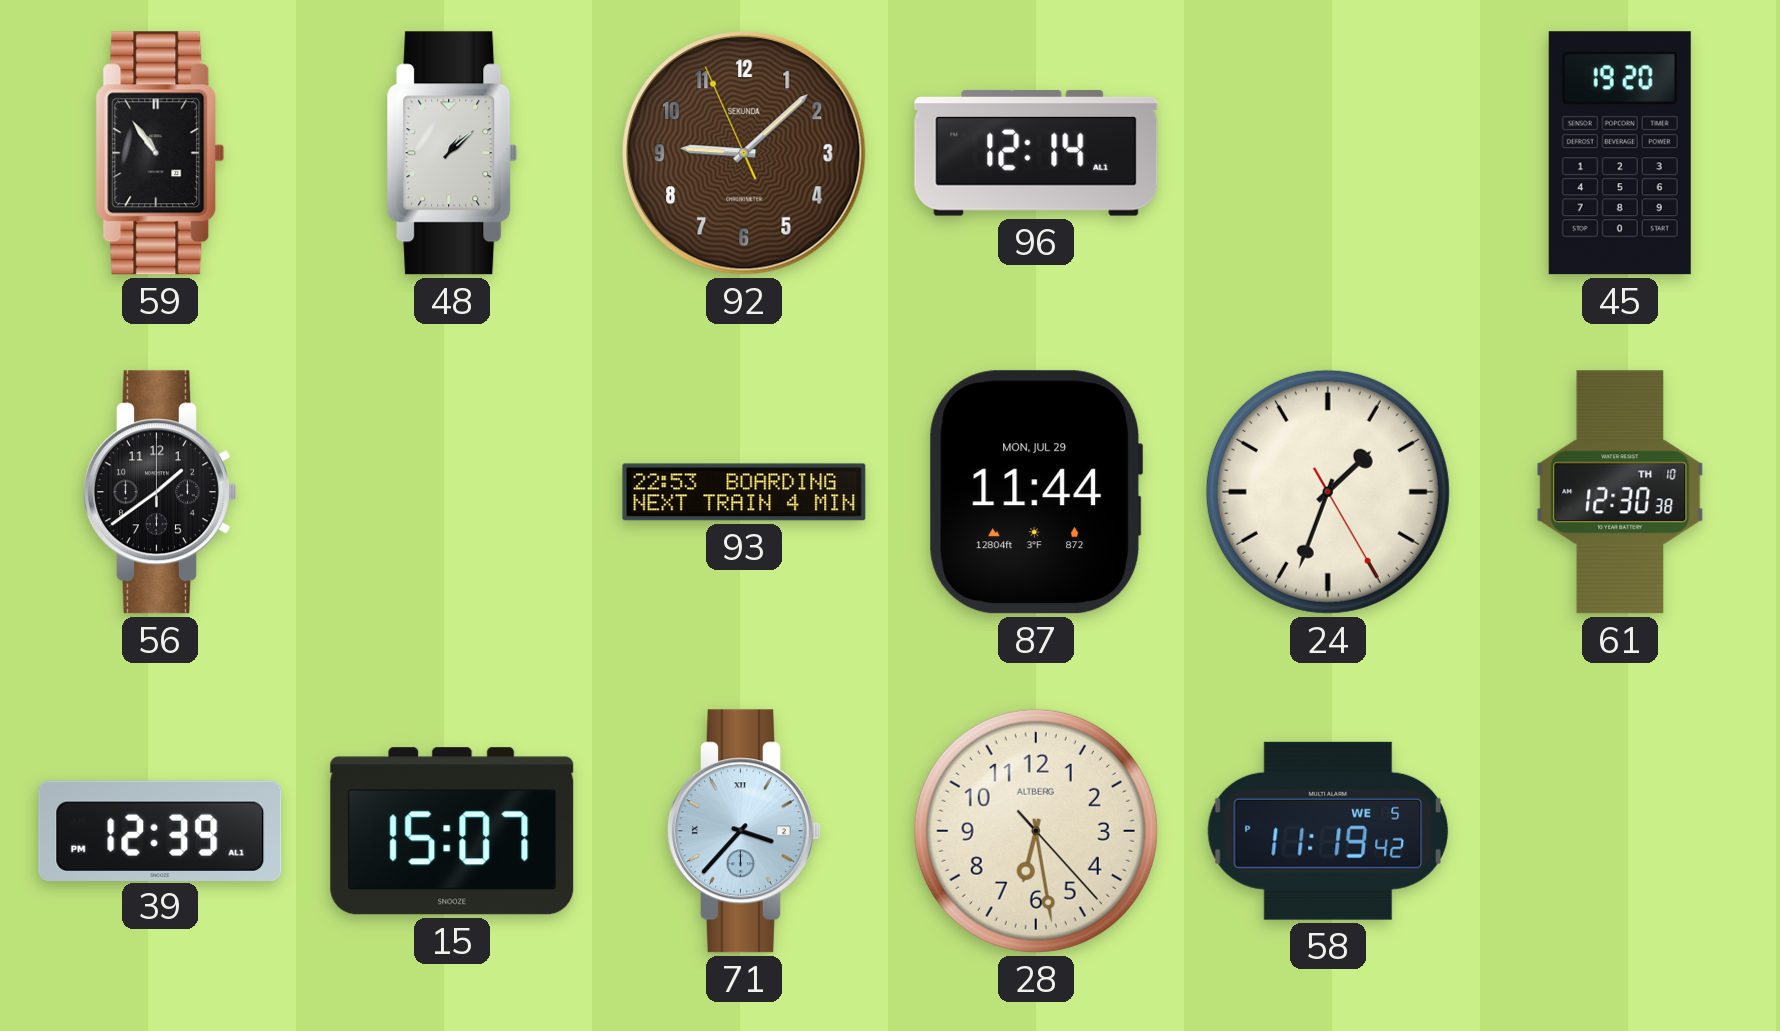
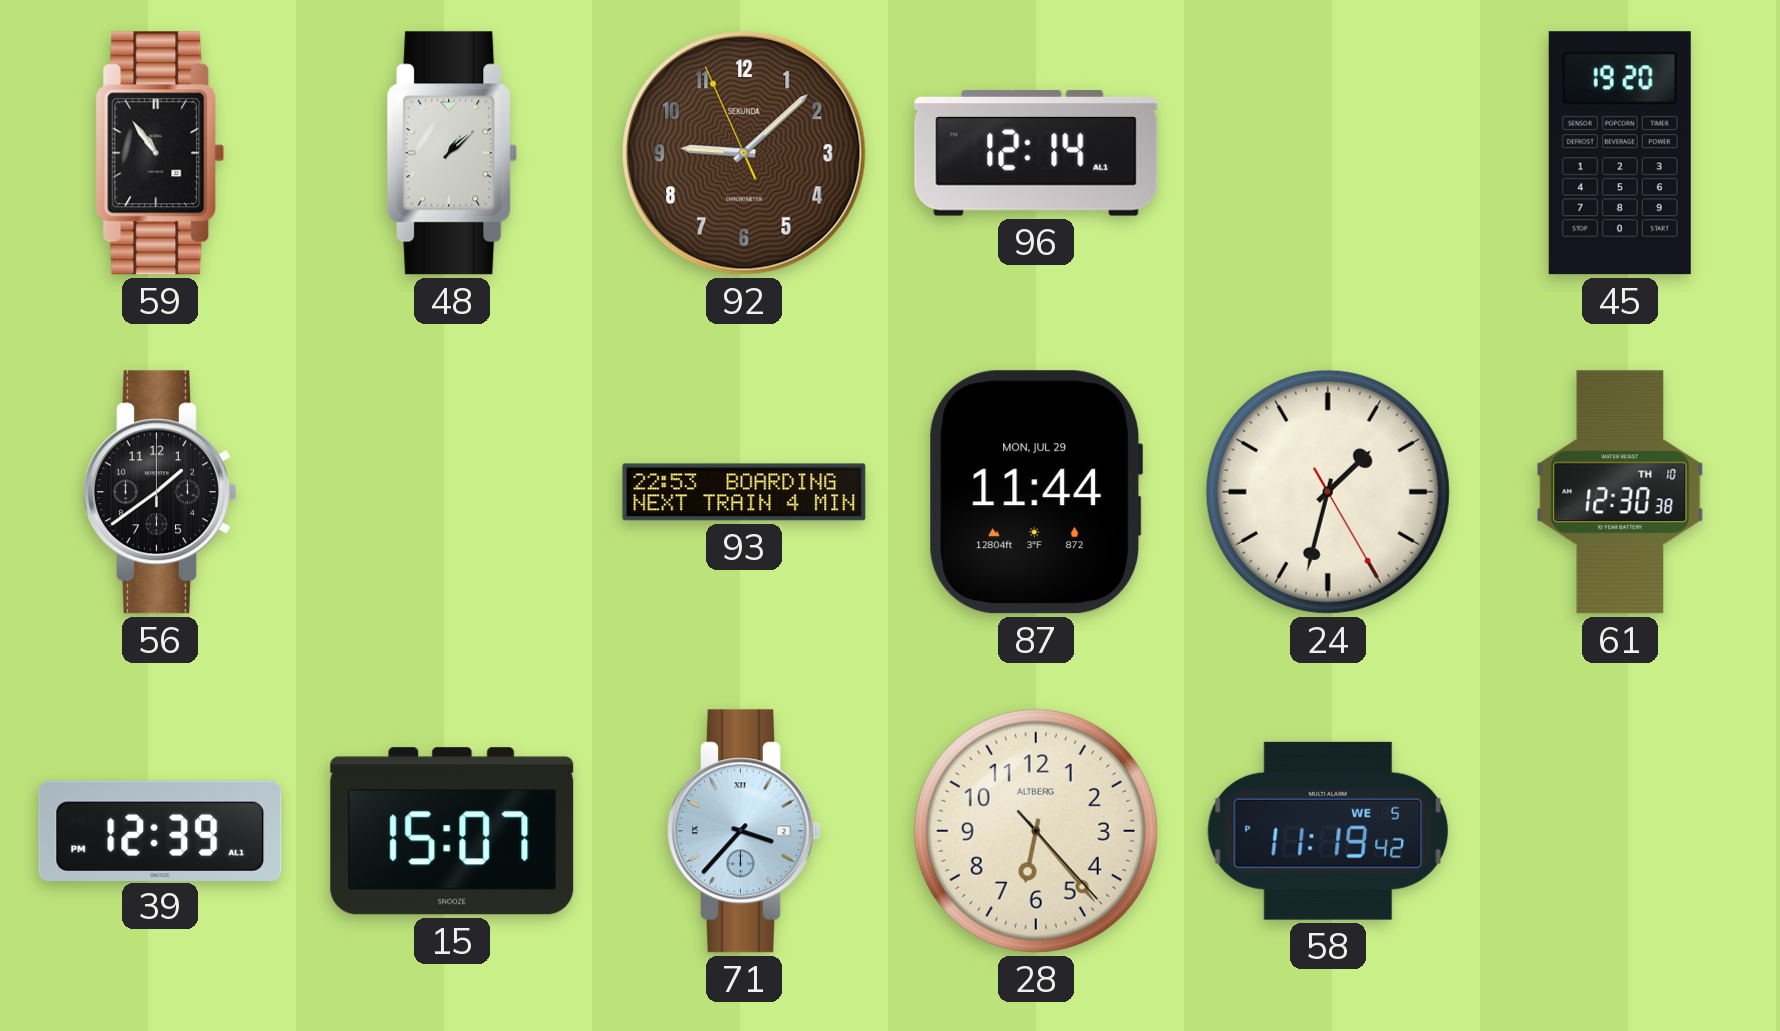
24: 1:33 -> 1:32
28: 6:28 -> 6:23
